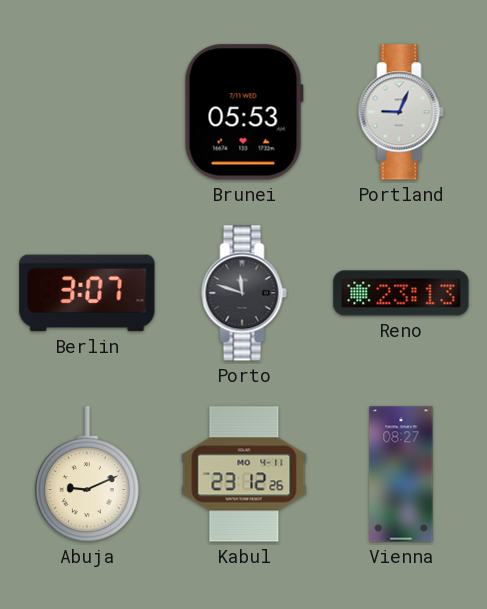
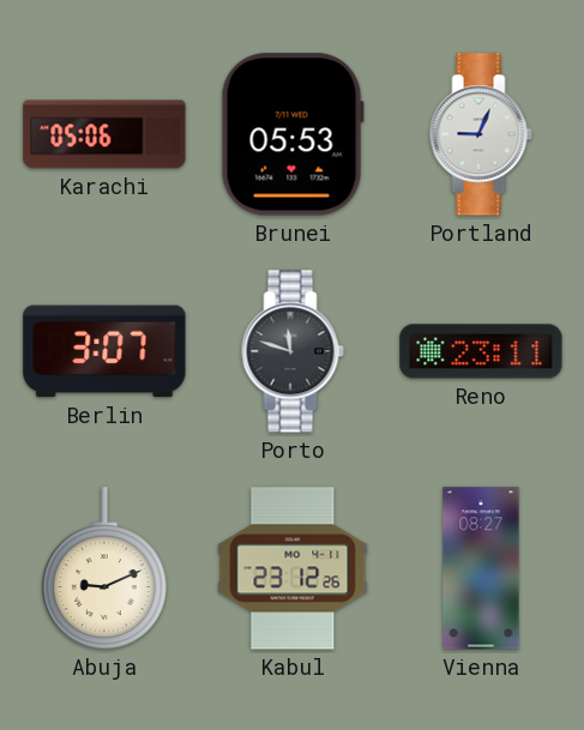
Karachi: none -> 05:06
Reno: 23:13 -> 23:11
